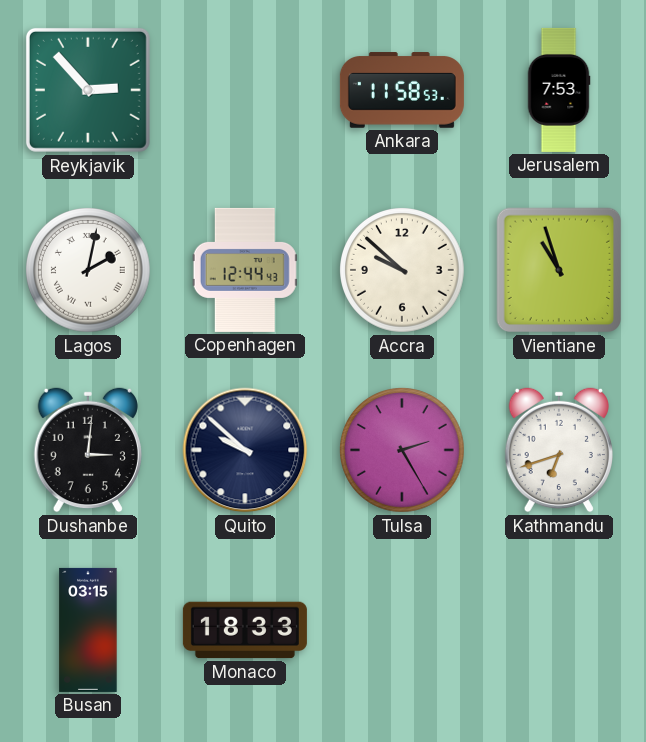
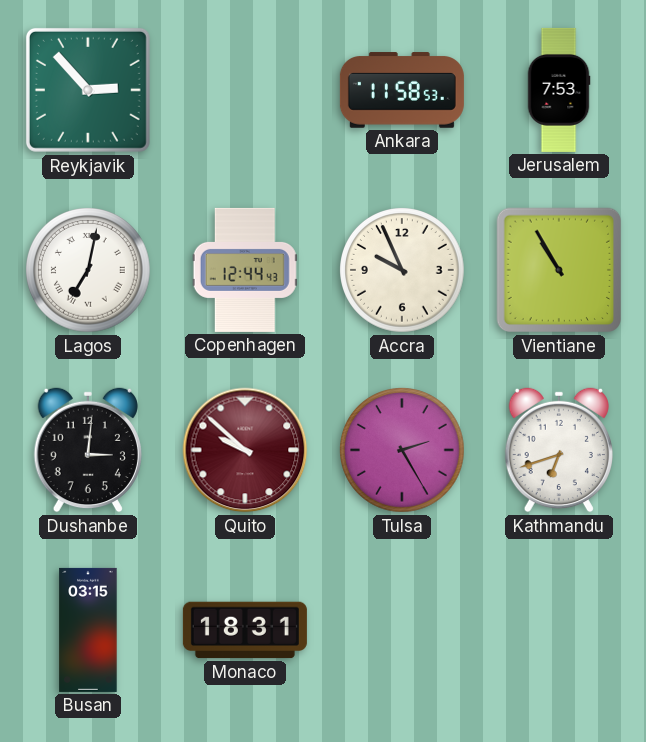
Lagos: 2:02 -> 7:02
Accra: 9:52 -> 9:56
Vientiane: 10:57 -> 10:55
Quito dial: navy -> burgundy
Monaco: 18:33 -> 18:31
